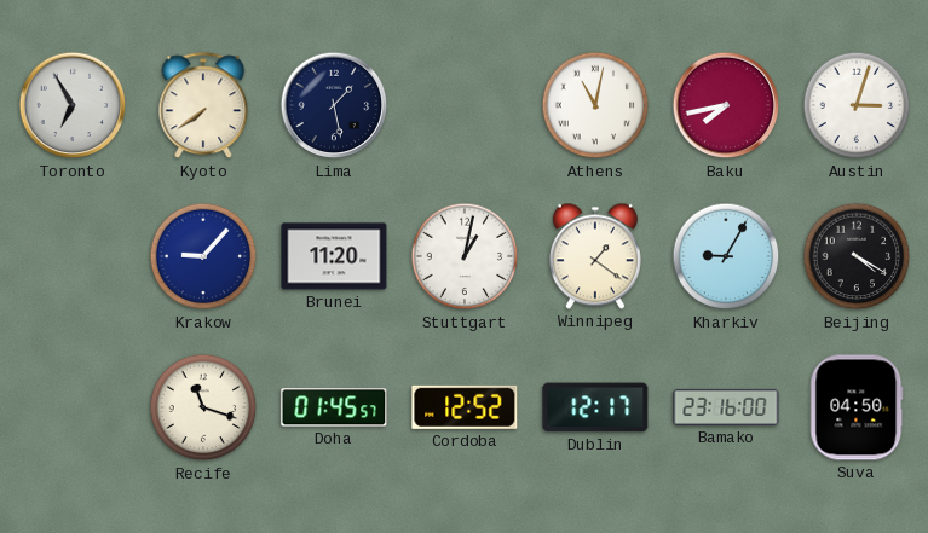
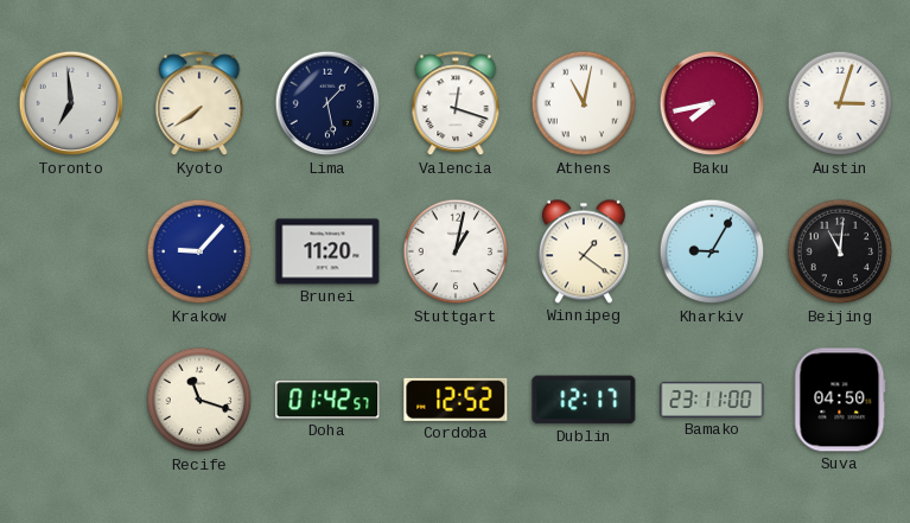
Toronto: 6:55 -> 6:59
Valencia: none -> 12:18
Beijing: 4:20 -> 11:01
Doha: 01:45 -> 01:42
Bamako: 23:16 -> 23:11
